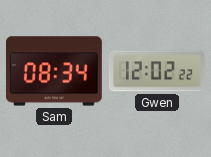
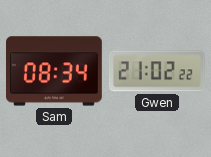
Gwen: 12:02 -> 21:02
